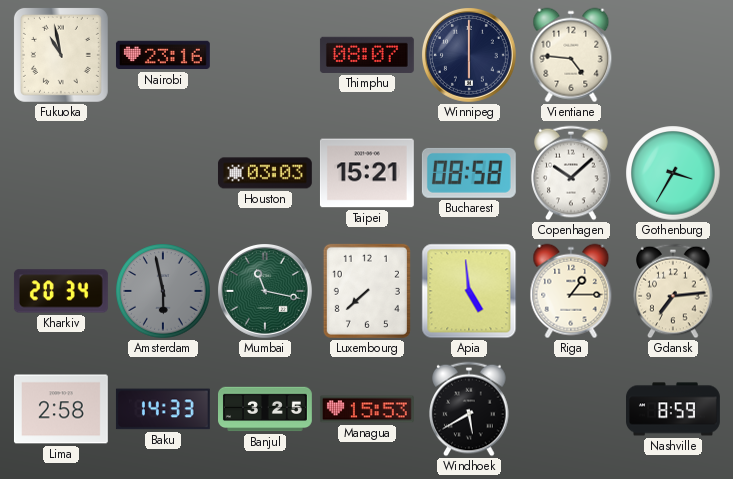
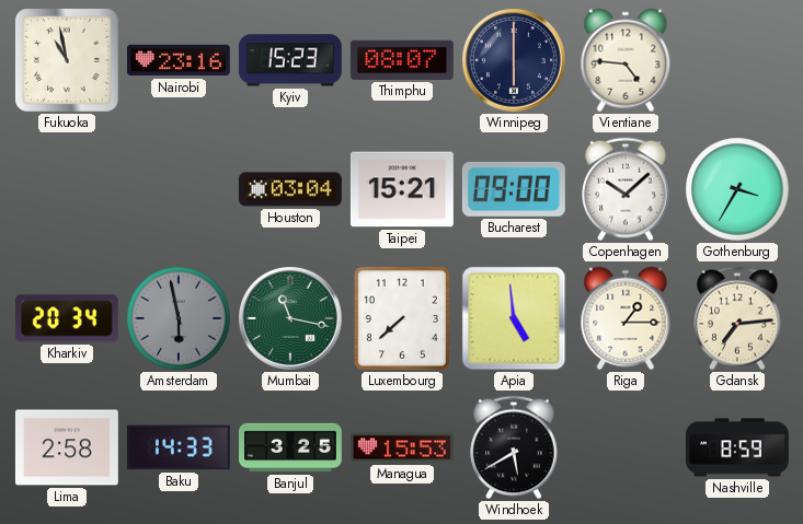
Kyiv: none -> 15:23
Houston: 03:03 -> 03:04
Bucharest: 08:58 -> 09:00
